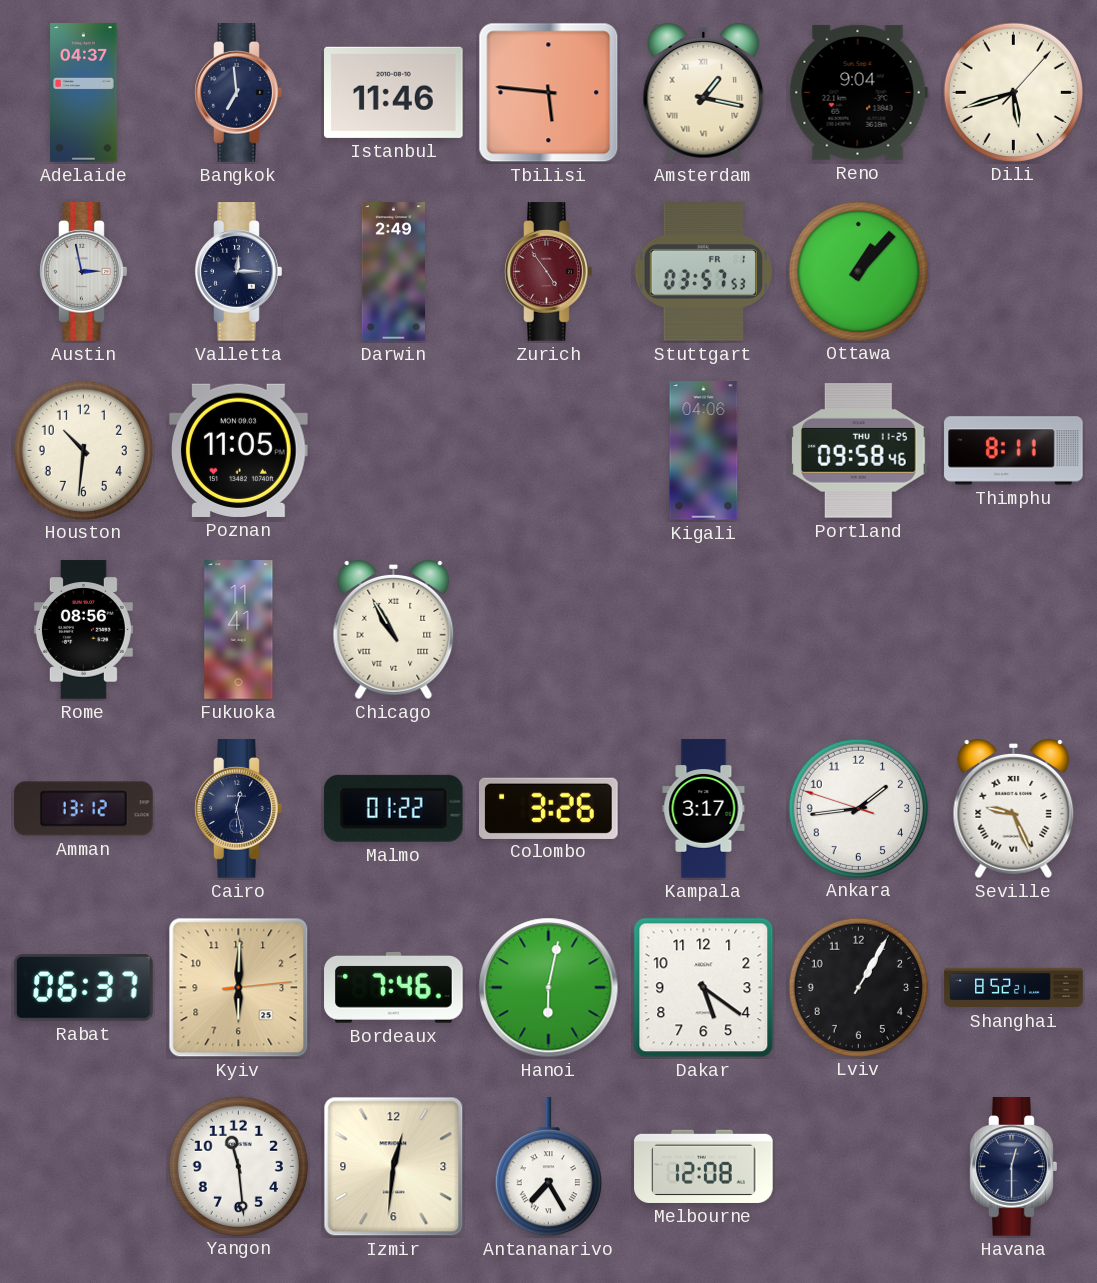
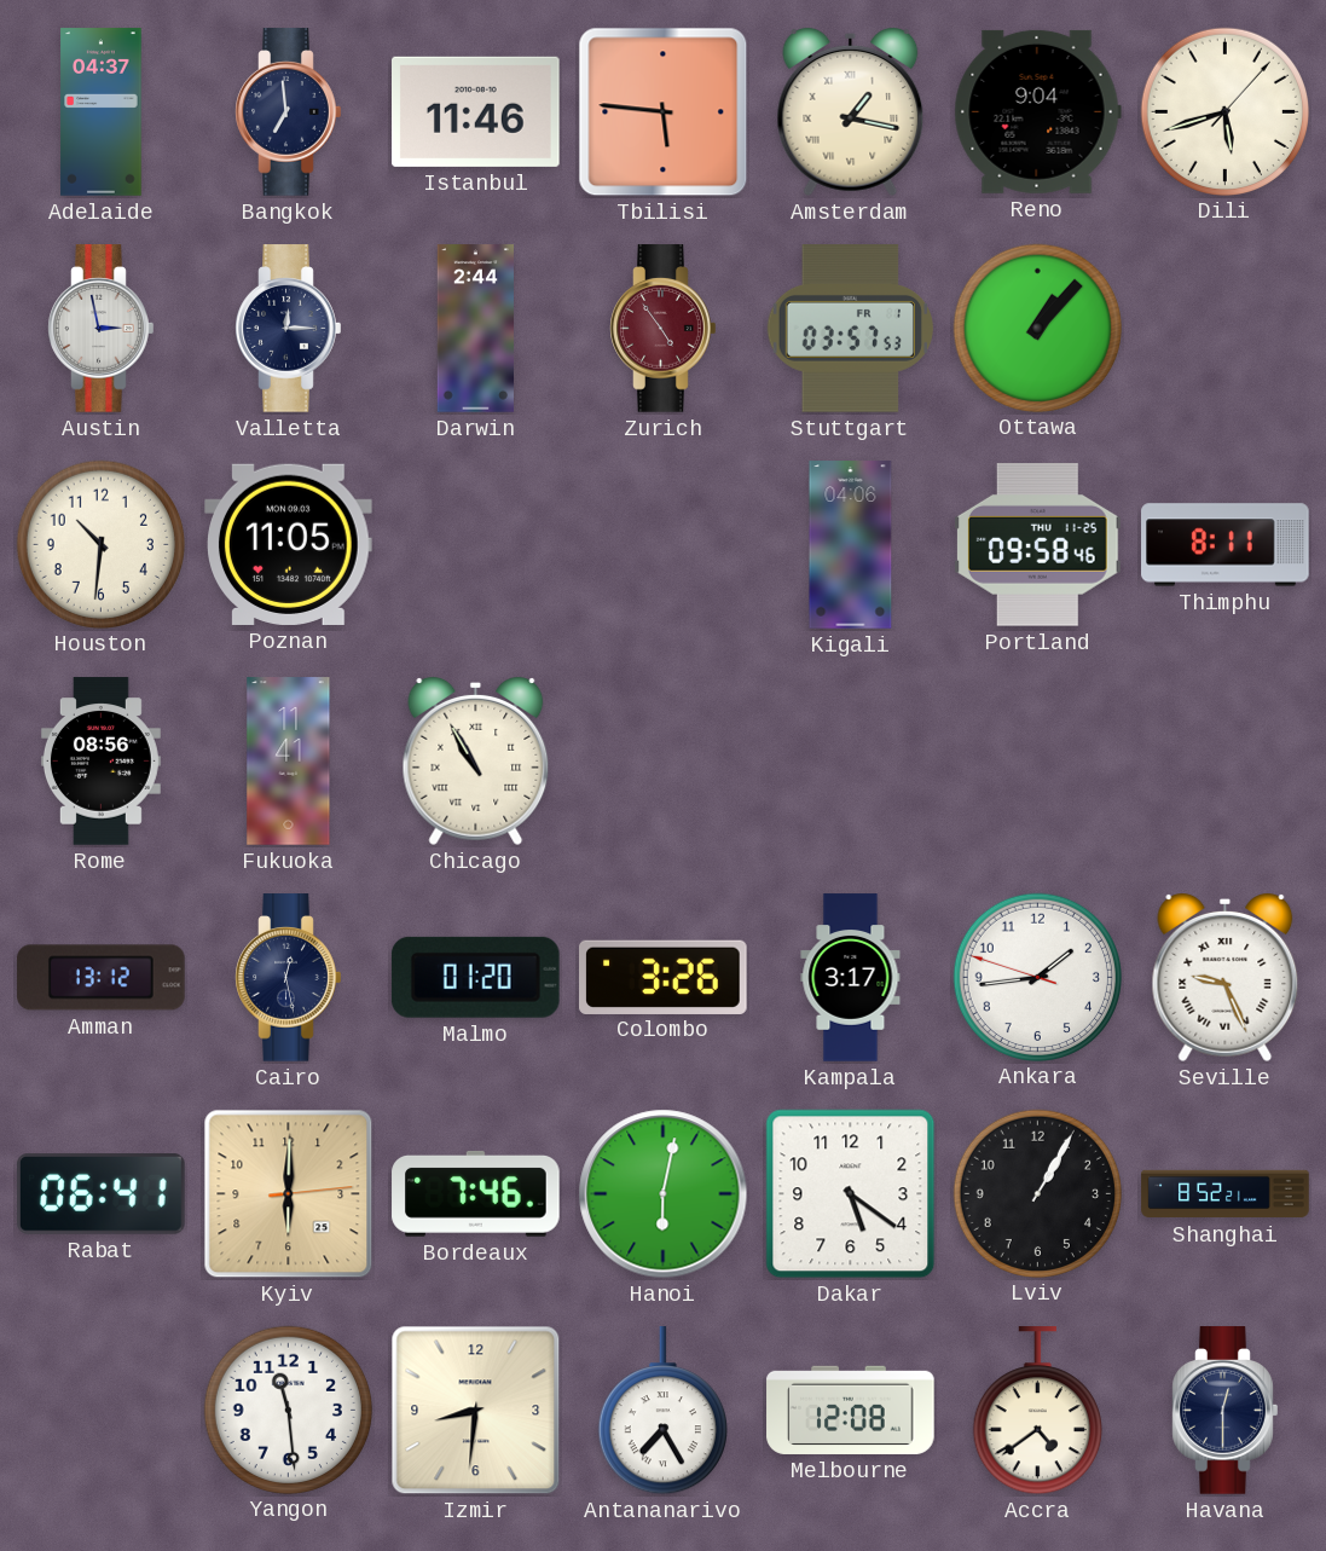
Darwin: 2:49 -> 2:44
Malmo: 01:22 -> 01:20
Rabat: 06:37 -> 06:41
Izmir: 12:31 -> 8:31
Accra: none -> 4:39
